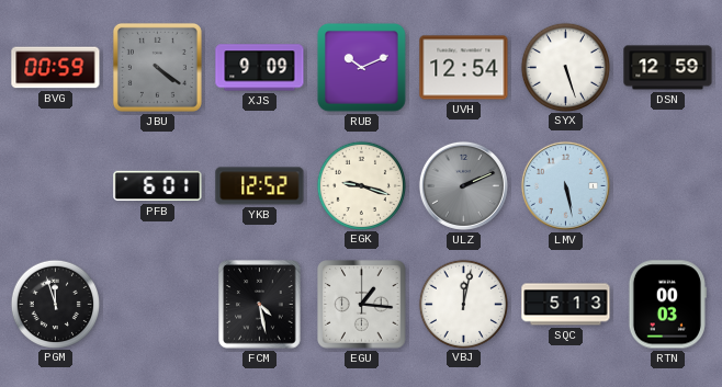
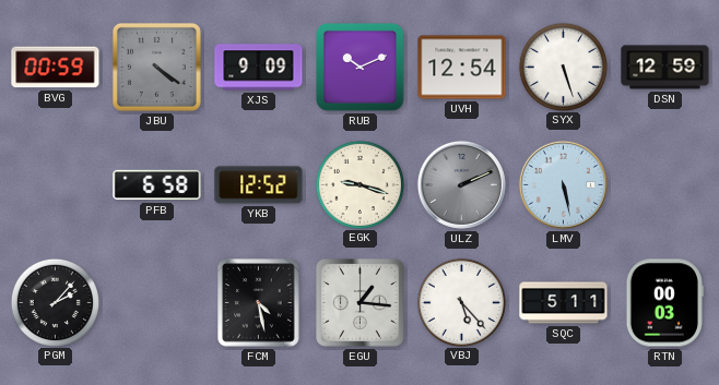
PFB: 6:01 -> 6:58
PGM: 11:57 -> 2:07
VBJ: 12:02 -> 5:23
SQC: 5:13 -> 5:11
